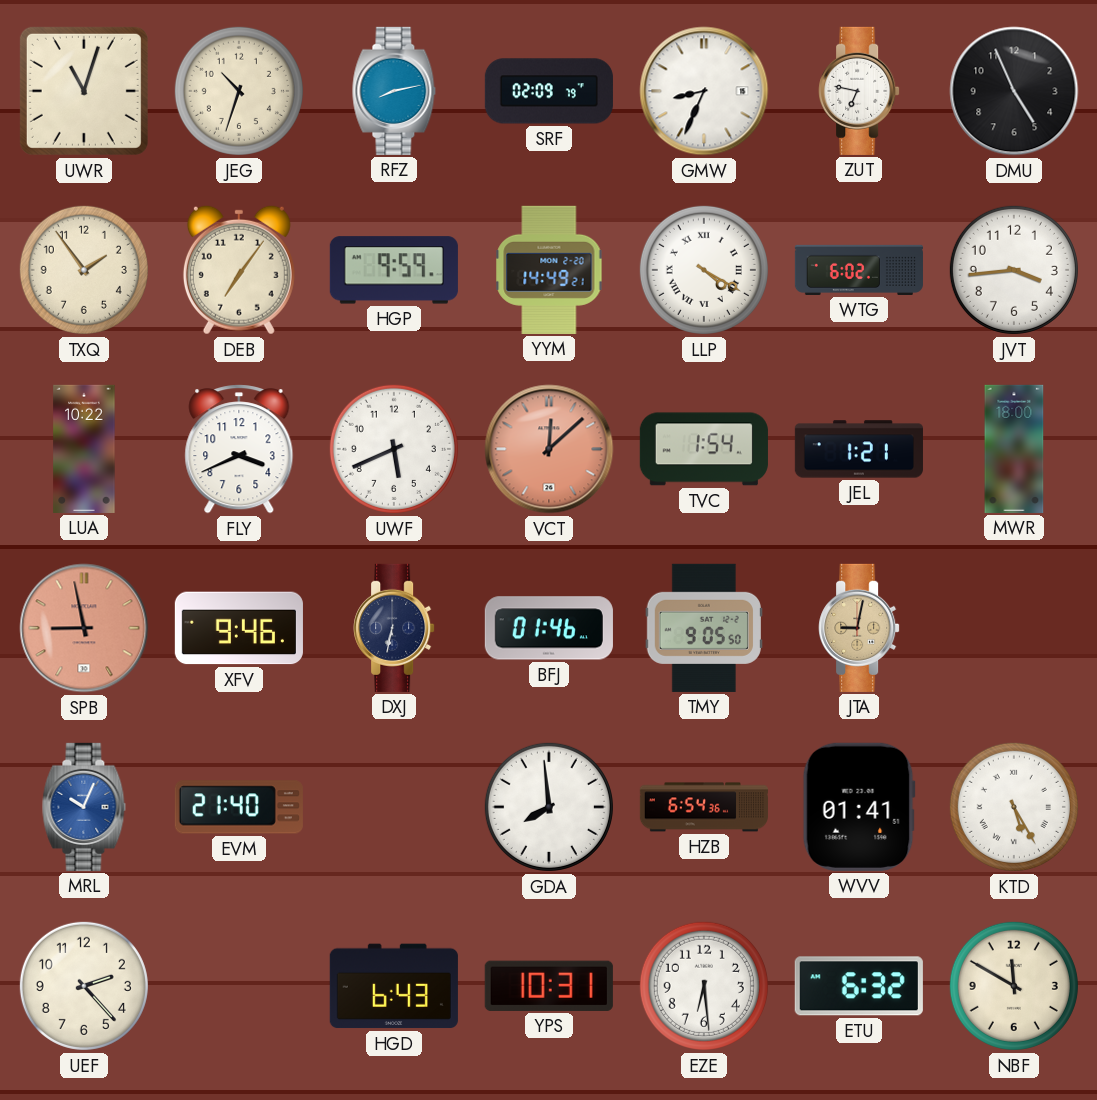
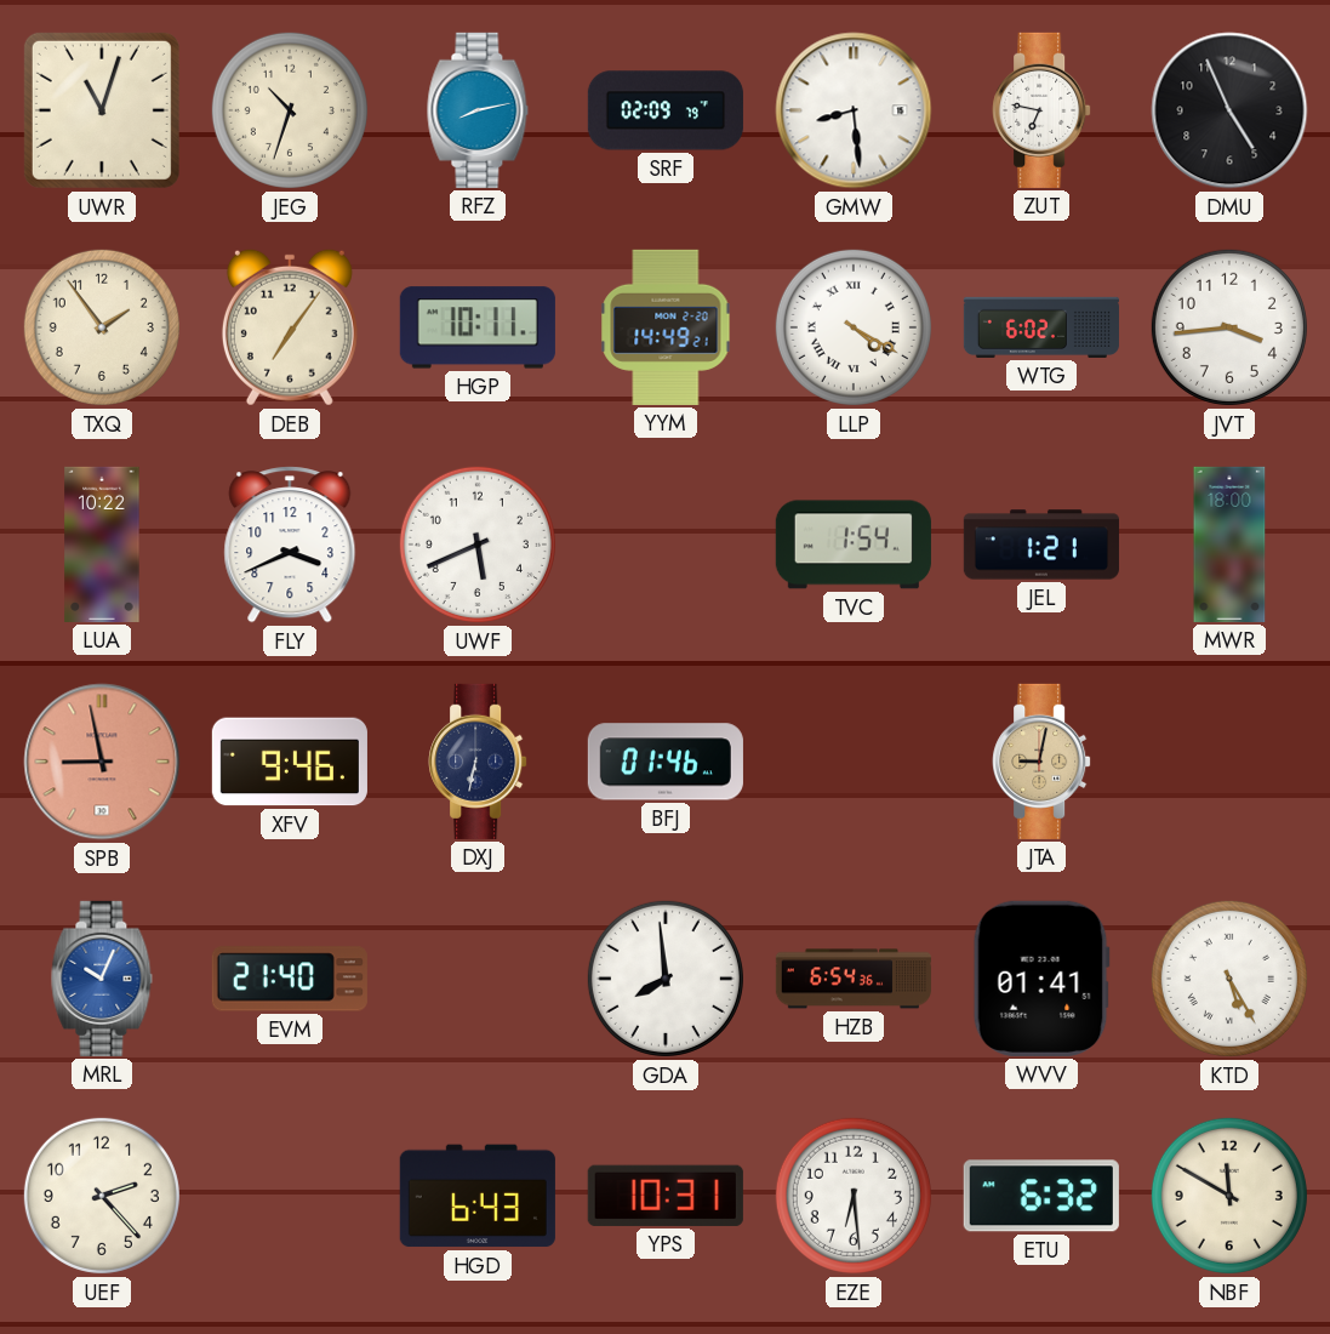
GMW: 8:34 -> 8:29
HGP: 9:59 -> 10:11
VCT: 12:08 -> none
TMY: 9:05 -> none
